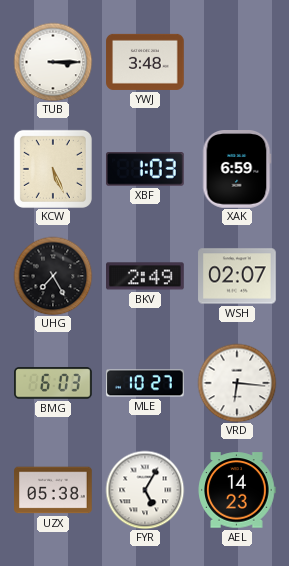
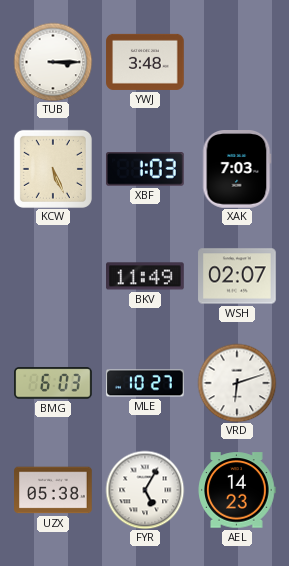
XAK: 6:59 -> 7:03
UHG: 7:25 -> none
BKV: 2:49 -> 11:49
VRD: 6:16 -> 6:12
